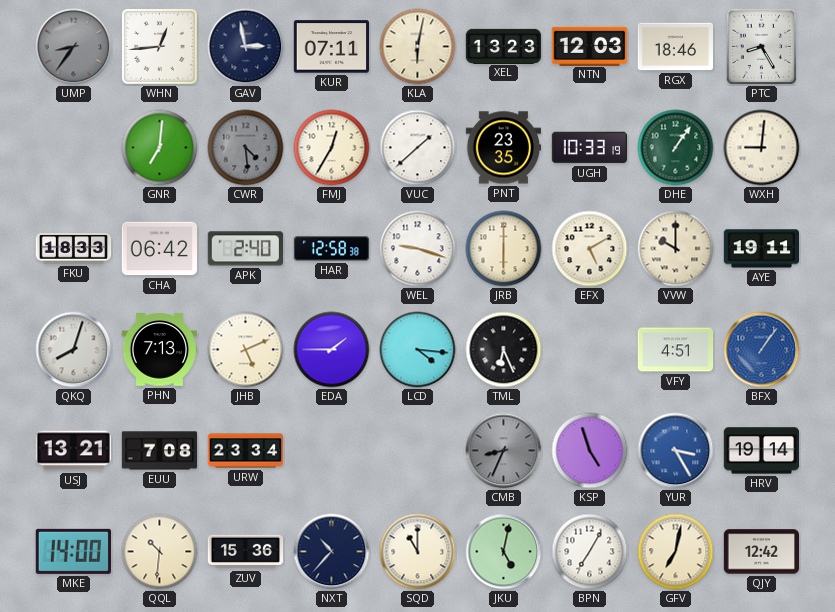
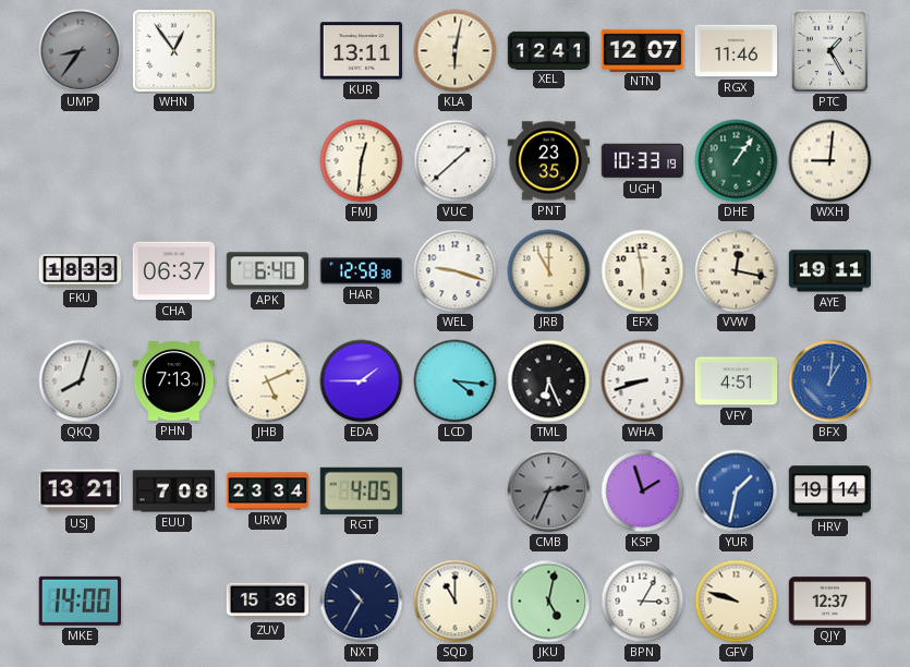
WHN: 12:44 -> 12:54
GAV: 2:58 -> none
KUR: 07:11 -> 13:11
XEL: 13:23 -> 12:41
NTN: 12:03 -> 12:07
RGX: 18:46 -> 11:46
PTC: 8:25 -> 1:25
GNR: 7:01 -> none
CWR: 4:29 -> none
FMJ: 12:35 -> 12:31
CHA: 06:42 -> 06:37
APK: 2:40 -> 6:40
JRB: 6:00 -> 11:00
EFX: 5:10 -> 5:58
VVW: 10:00 -> 12:17
WHA: none -> 8:42
BFX: 1:06 -> 1:01
RGT: none -> 4:05
CMB: 8:34 -> 2:34
KSP: 4:57 -> 1:57
YUR: 3:25 -> 1:32
QQL: 10:31 -> none
NXT: 10:37 -> 10:35
BPN: 7:05 -> 3:05
GFV: 7:02 -> 9:48
QJY: 12:42 -> 12:37
